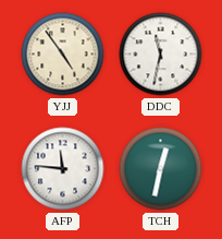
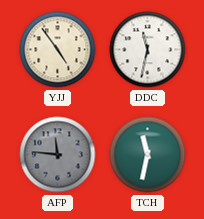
AFP dial: white -> grey
TCH: 12:32 -> 11:32
